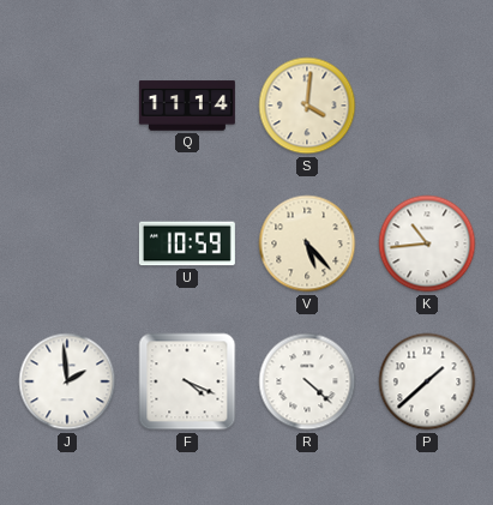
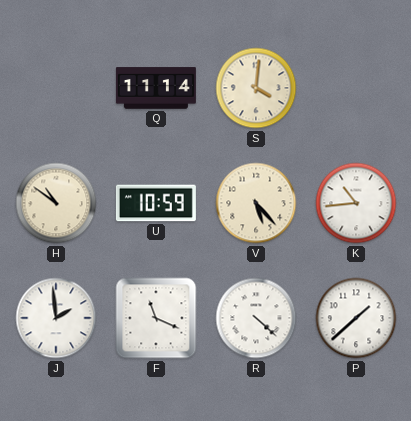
H: none -> 10:51
F: 4:19 -> 11:19
